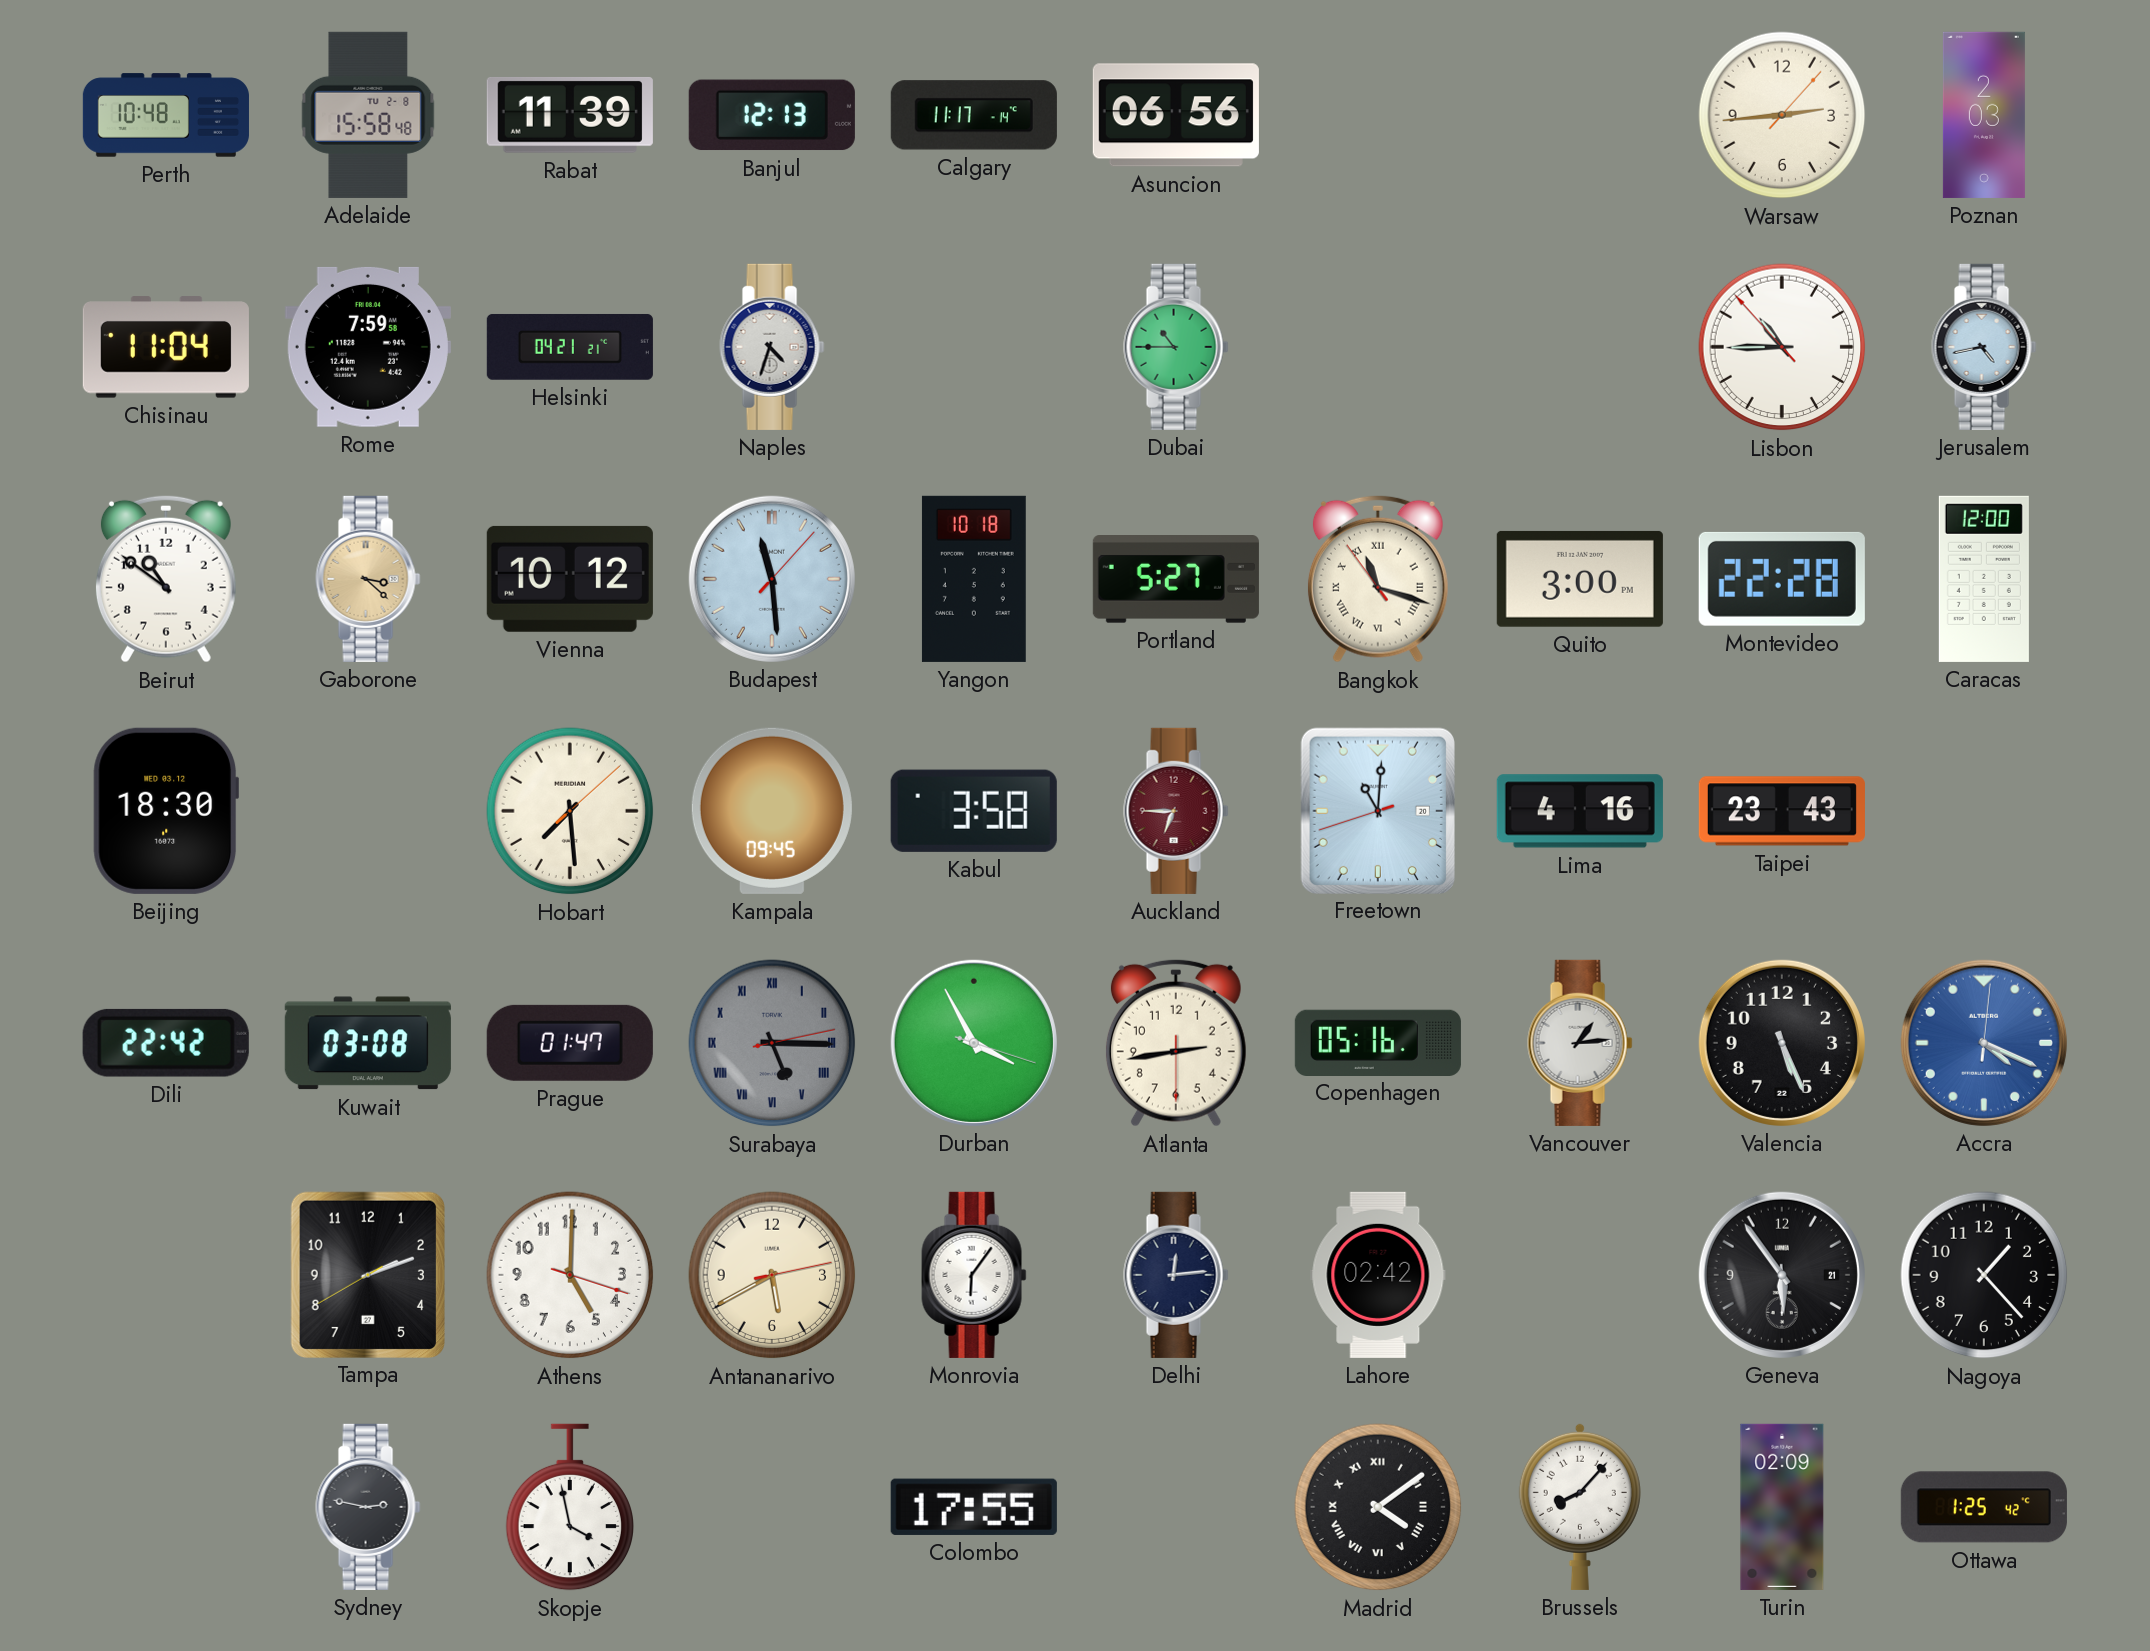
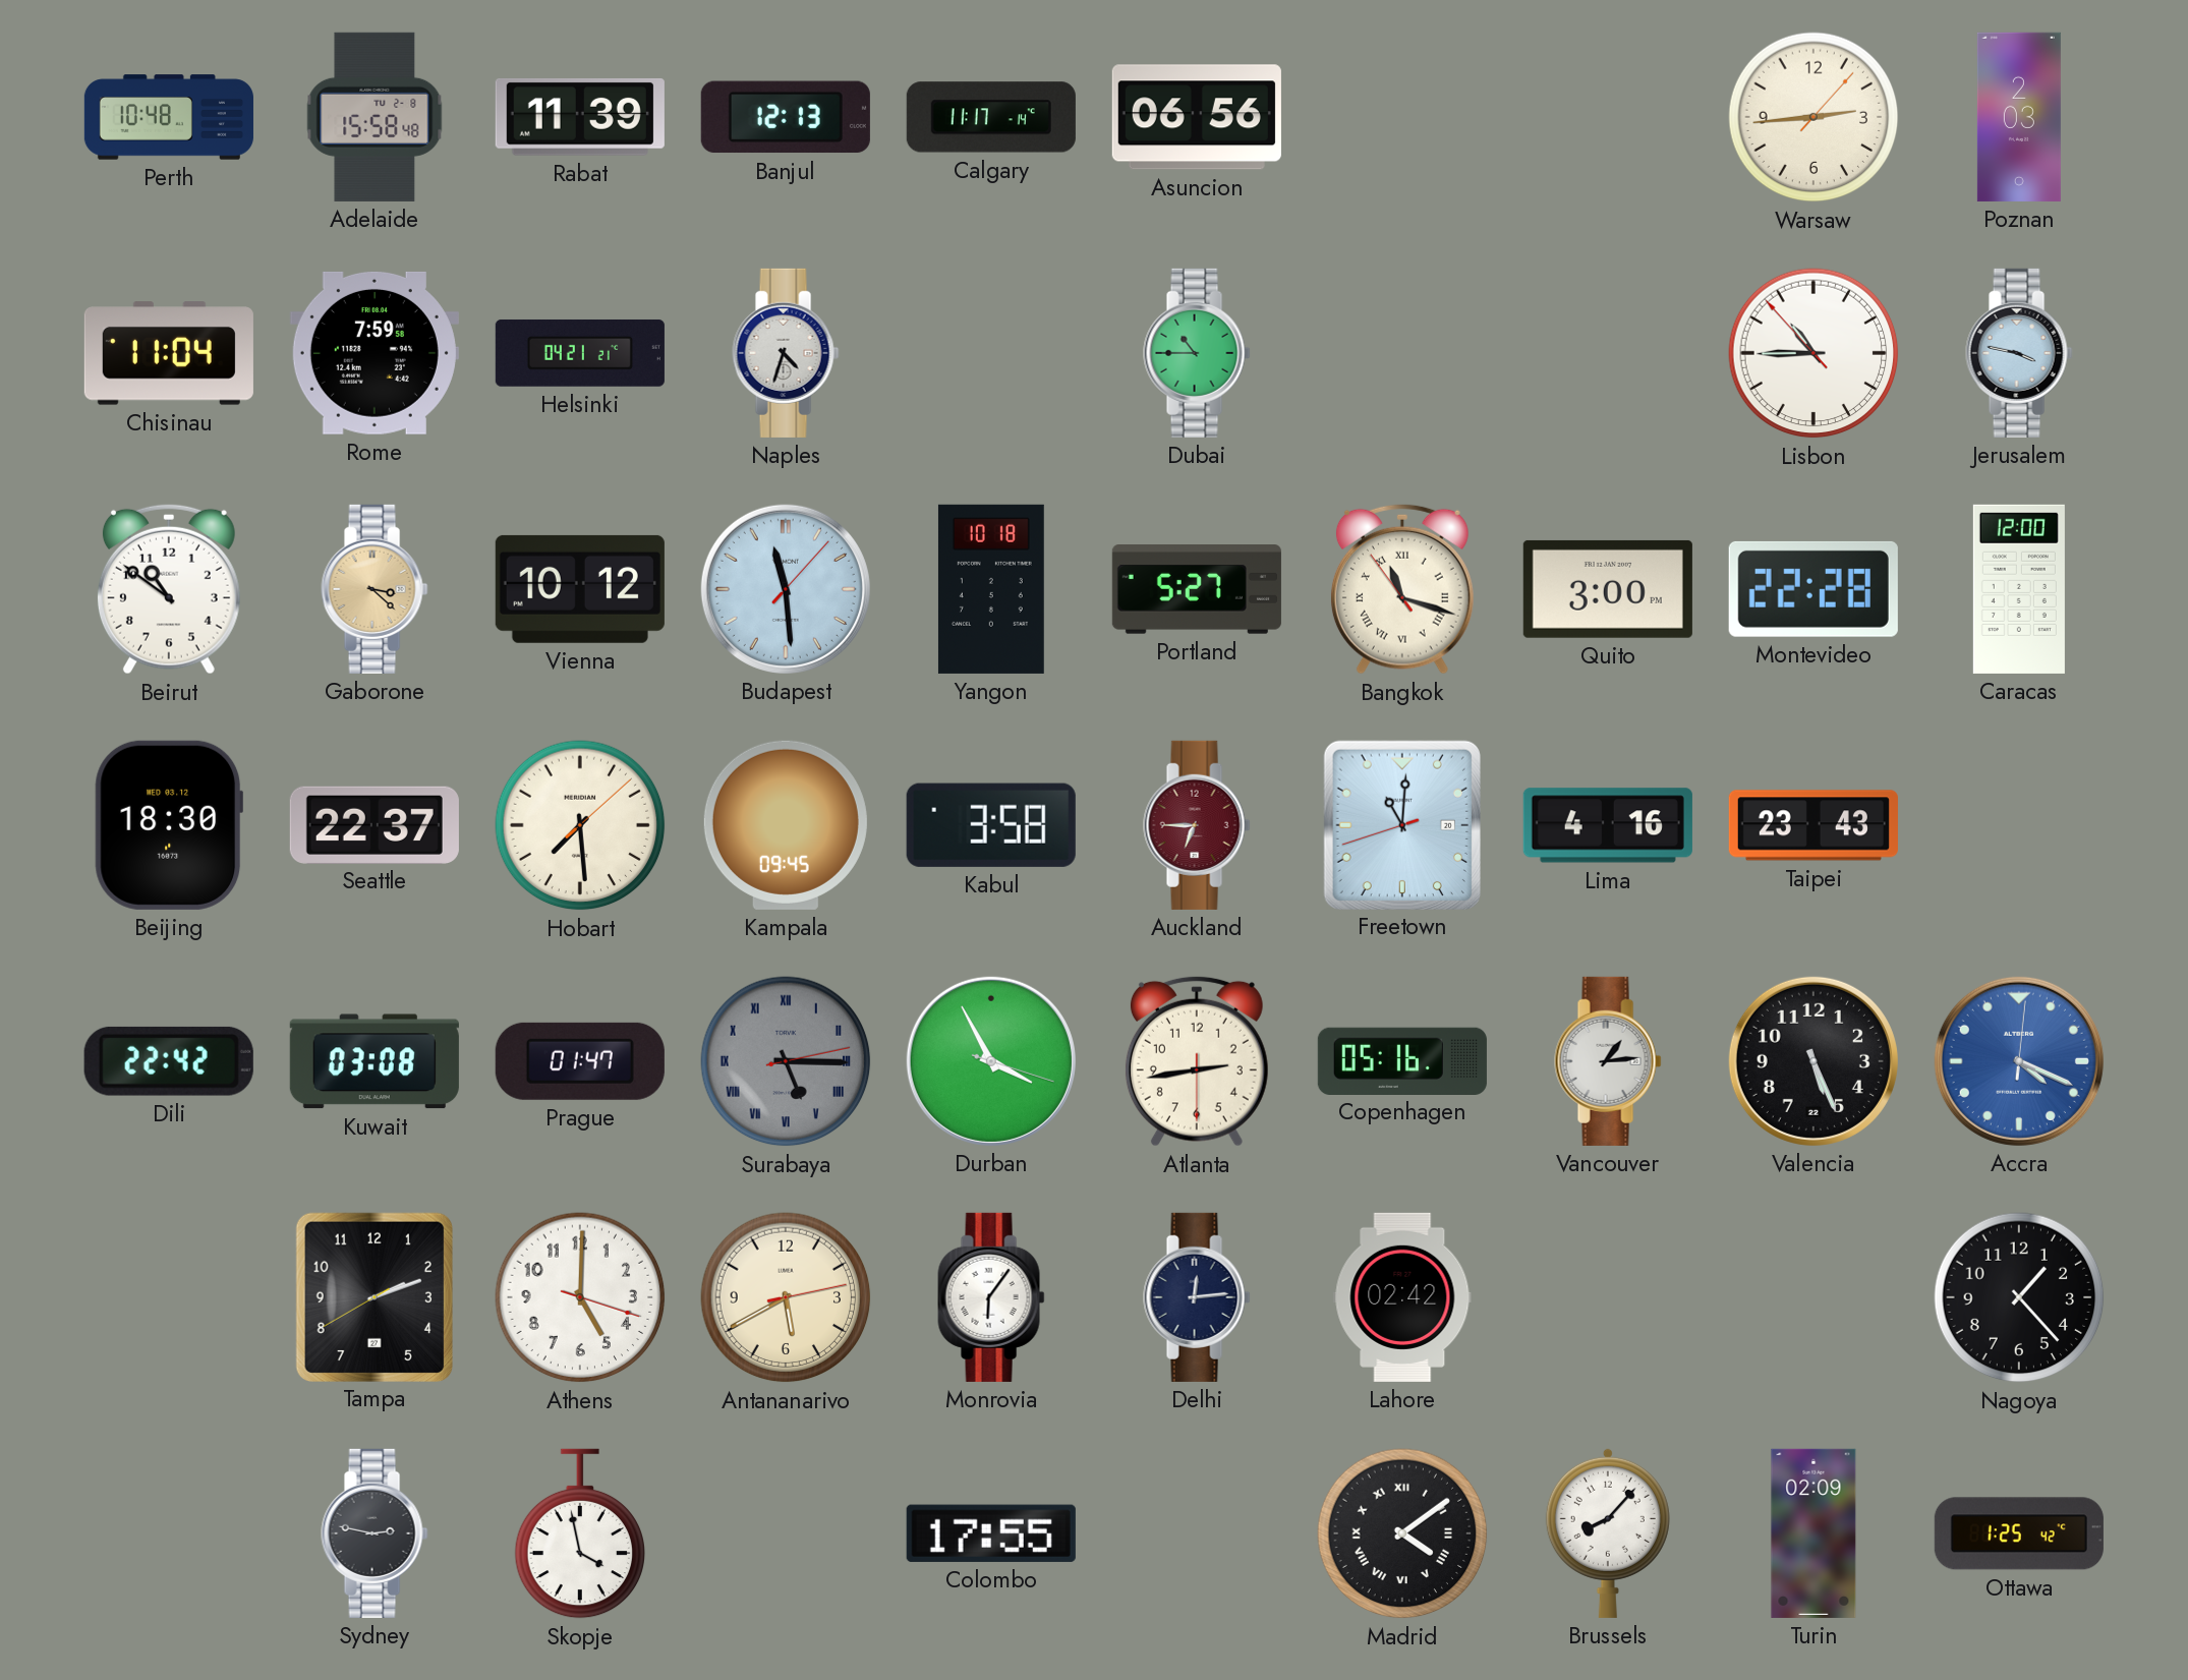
Jerusalem: 4:43 -> 3:47
Seattle: none -> 22:37
Geneva: 5:54 -> none
